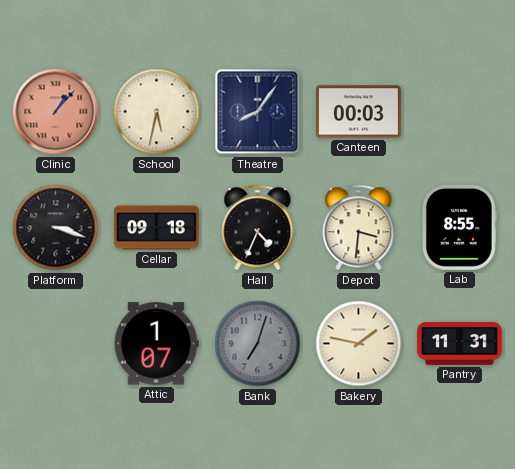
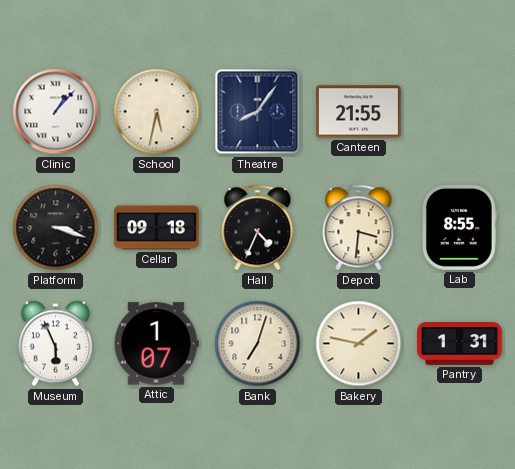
Clinic dial: salmon -> white
Canteen: 00:03 -> 21:55
Museum: none -> 5:56
Bank dial: grey -> cream
Pantry: 11:31 -> 1:31
